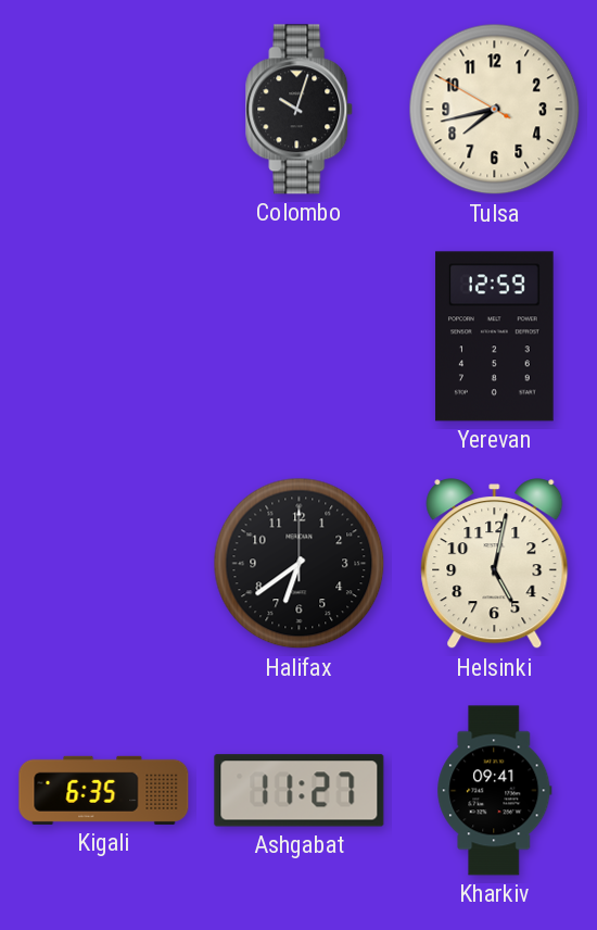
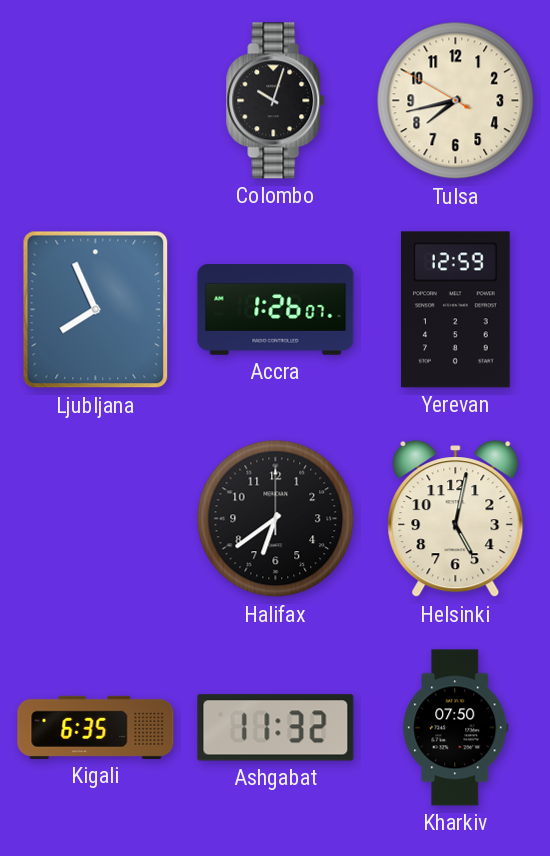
Ljubljana: none -> 7:56
Accra: none -> 1:26
Ashgabat: 11:27 -> 11:32
Kharkiv: 09:41 -> 07:50
